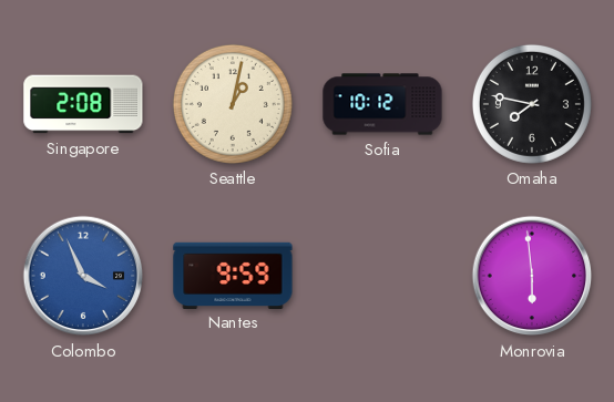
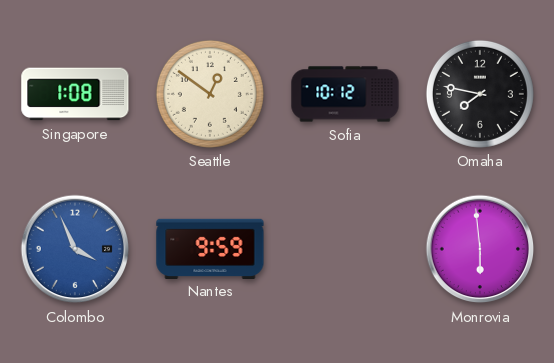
Singapore: 2:08 -> 1:08
Seattle: 1:02 -> 12:51
